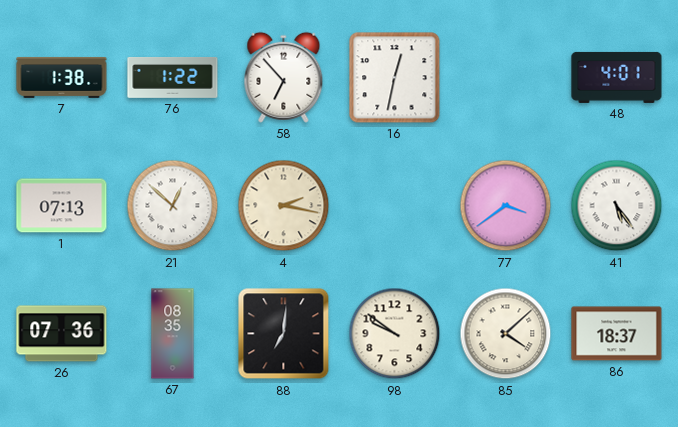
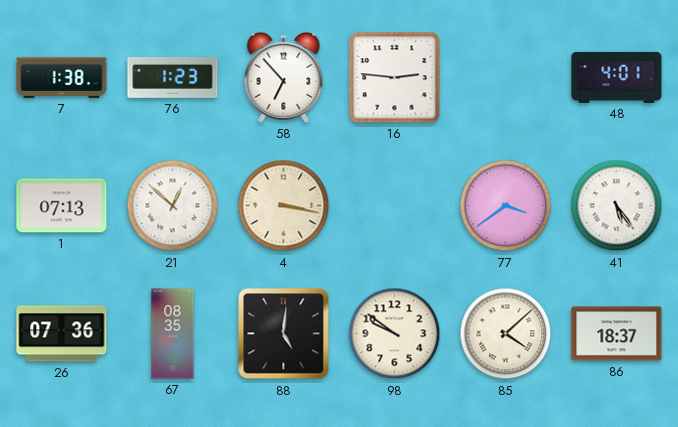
76: 1:22 -> 1:23
16: 12:32 -> 2:46
4: 2:17 -> 3:17
88: 7:01 -> 5:01
